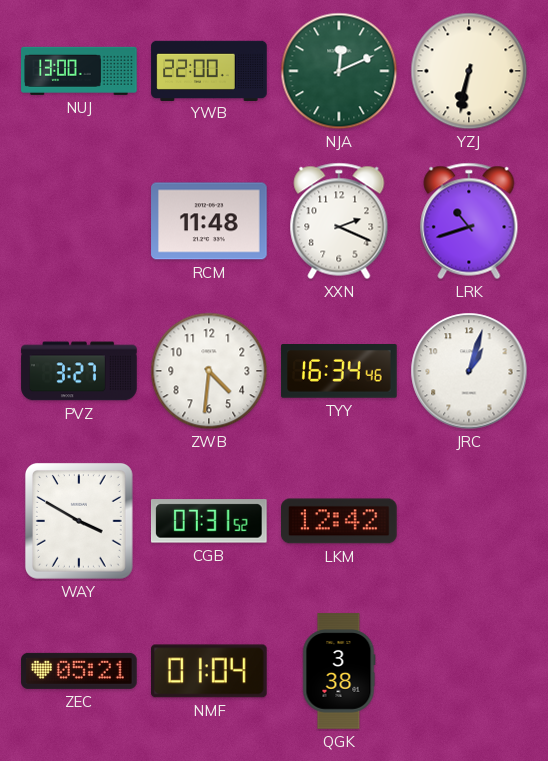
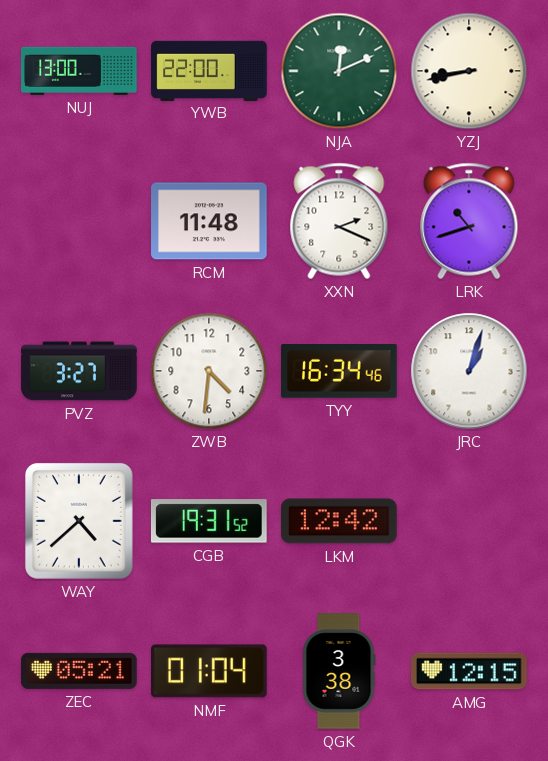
YZJ: 6:32 -> 8:43
WAY: 3:50 -> 4:38
CGB: 07:31 -> 19:31
AMG: none -> 12:15
